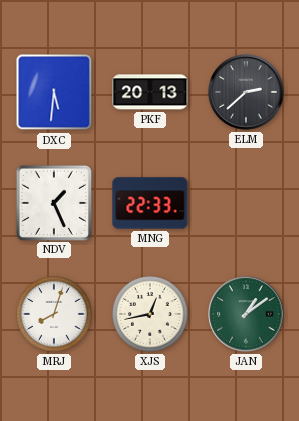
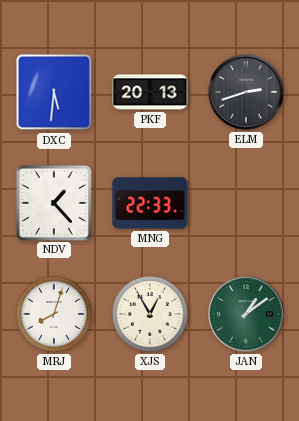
ELM: 2:38 -> 2:42
NDV: 1:26 -> 1:23
XJS: 12:43 -> 12:55
